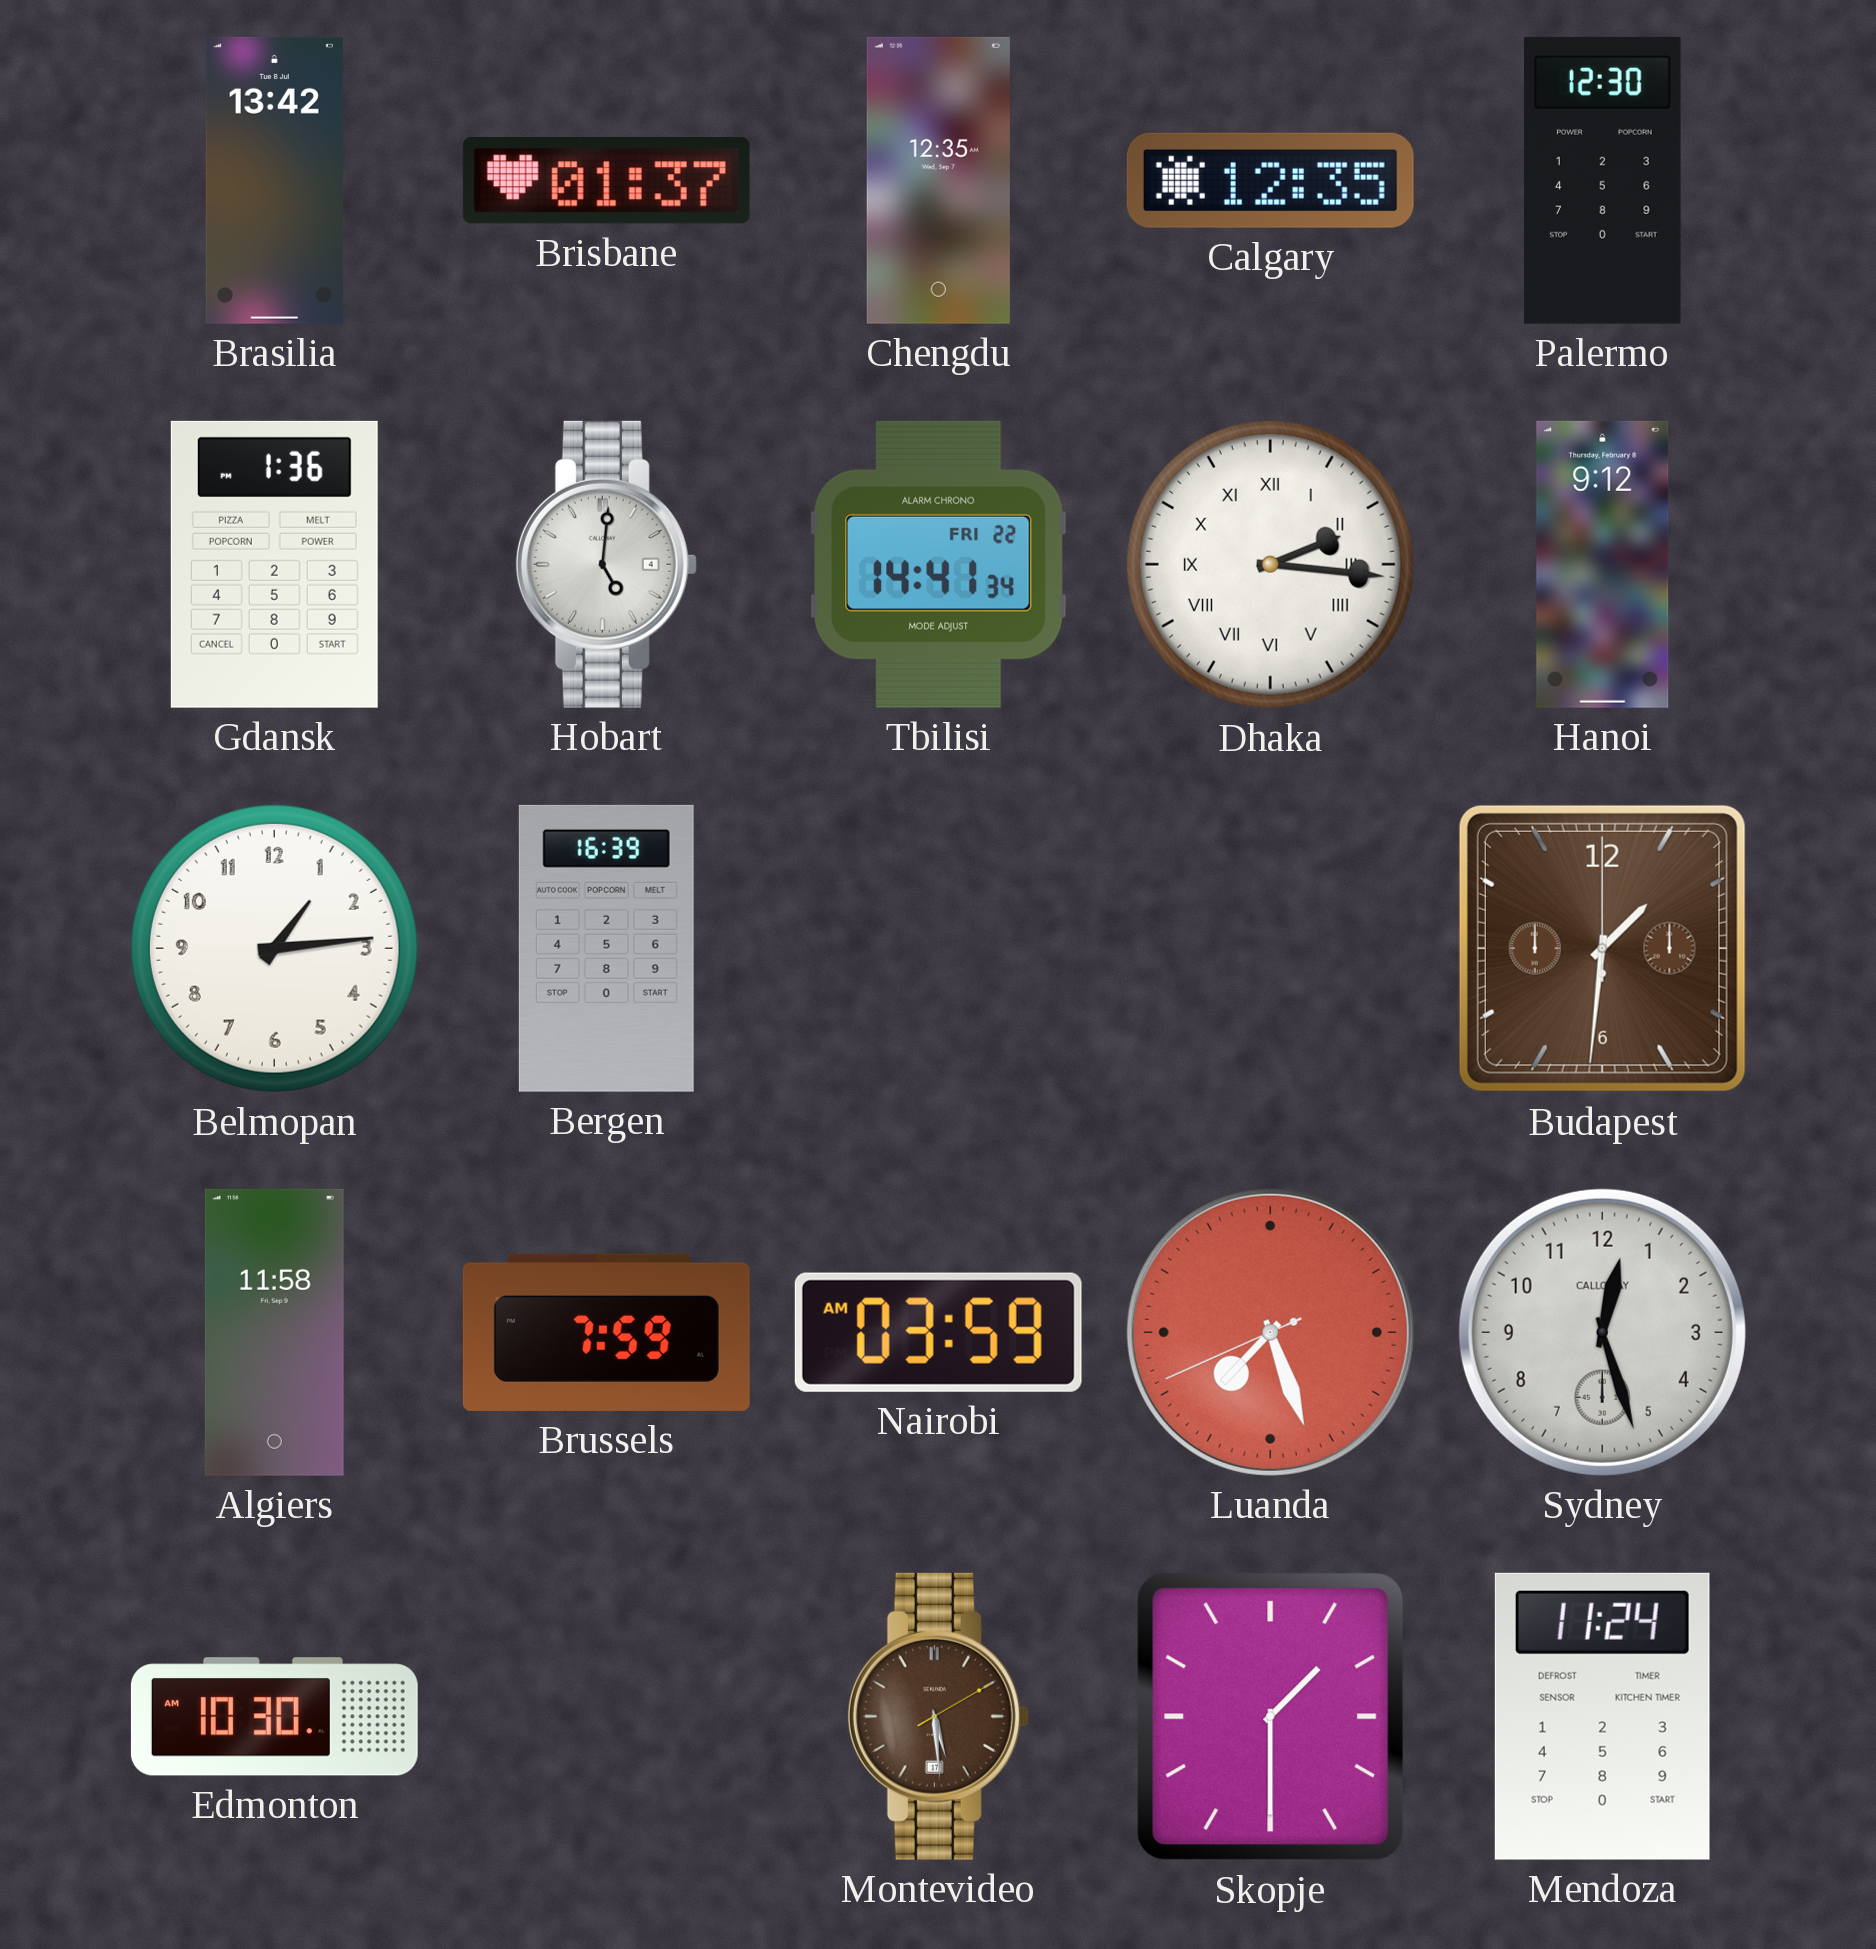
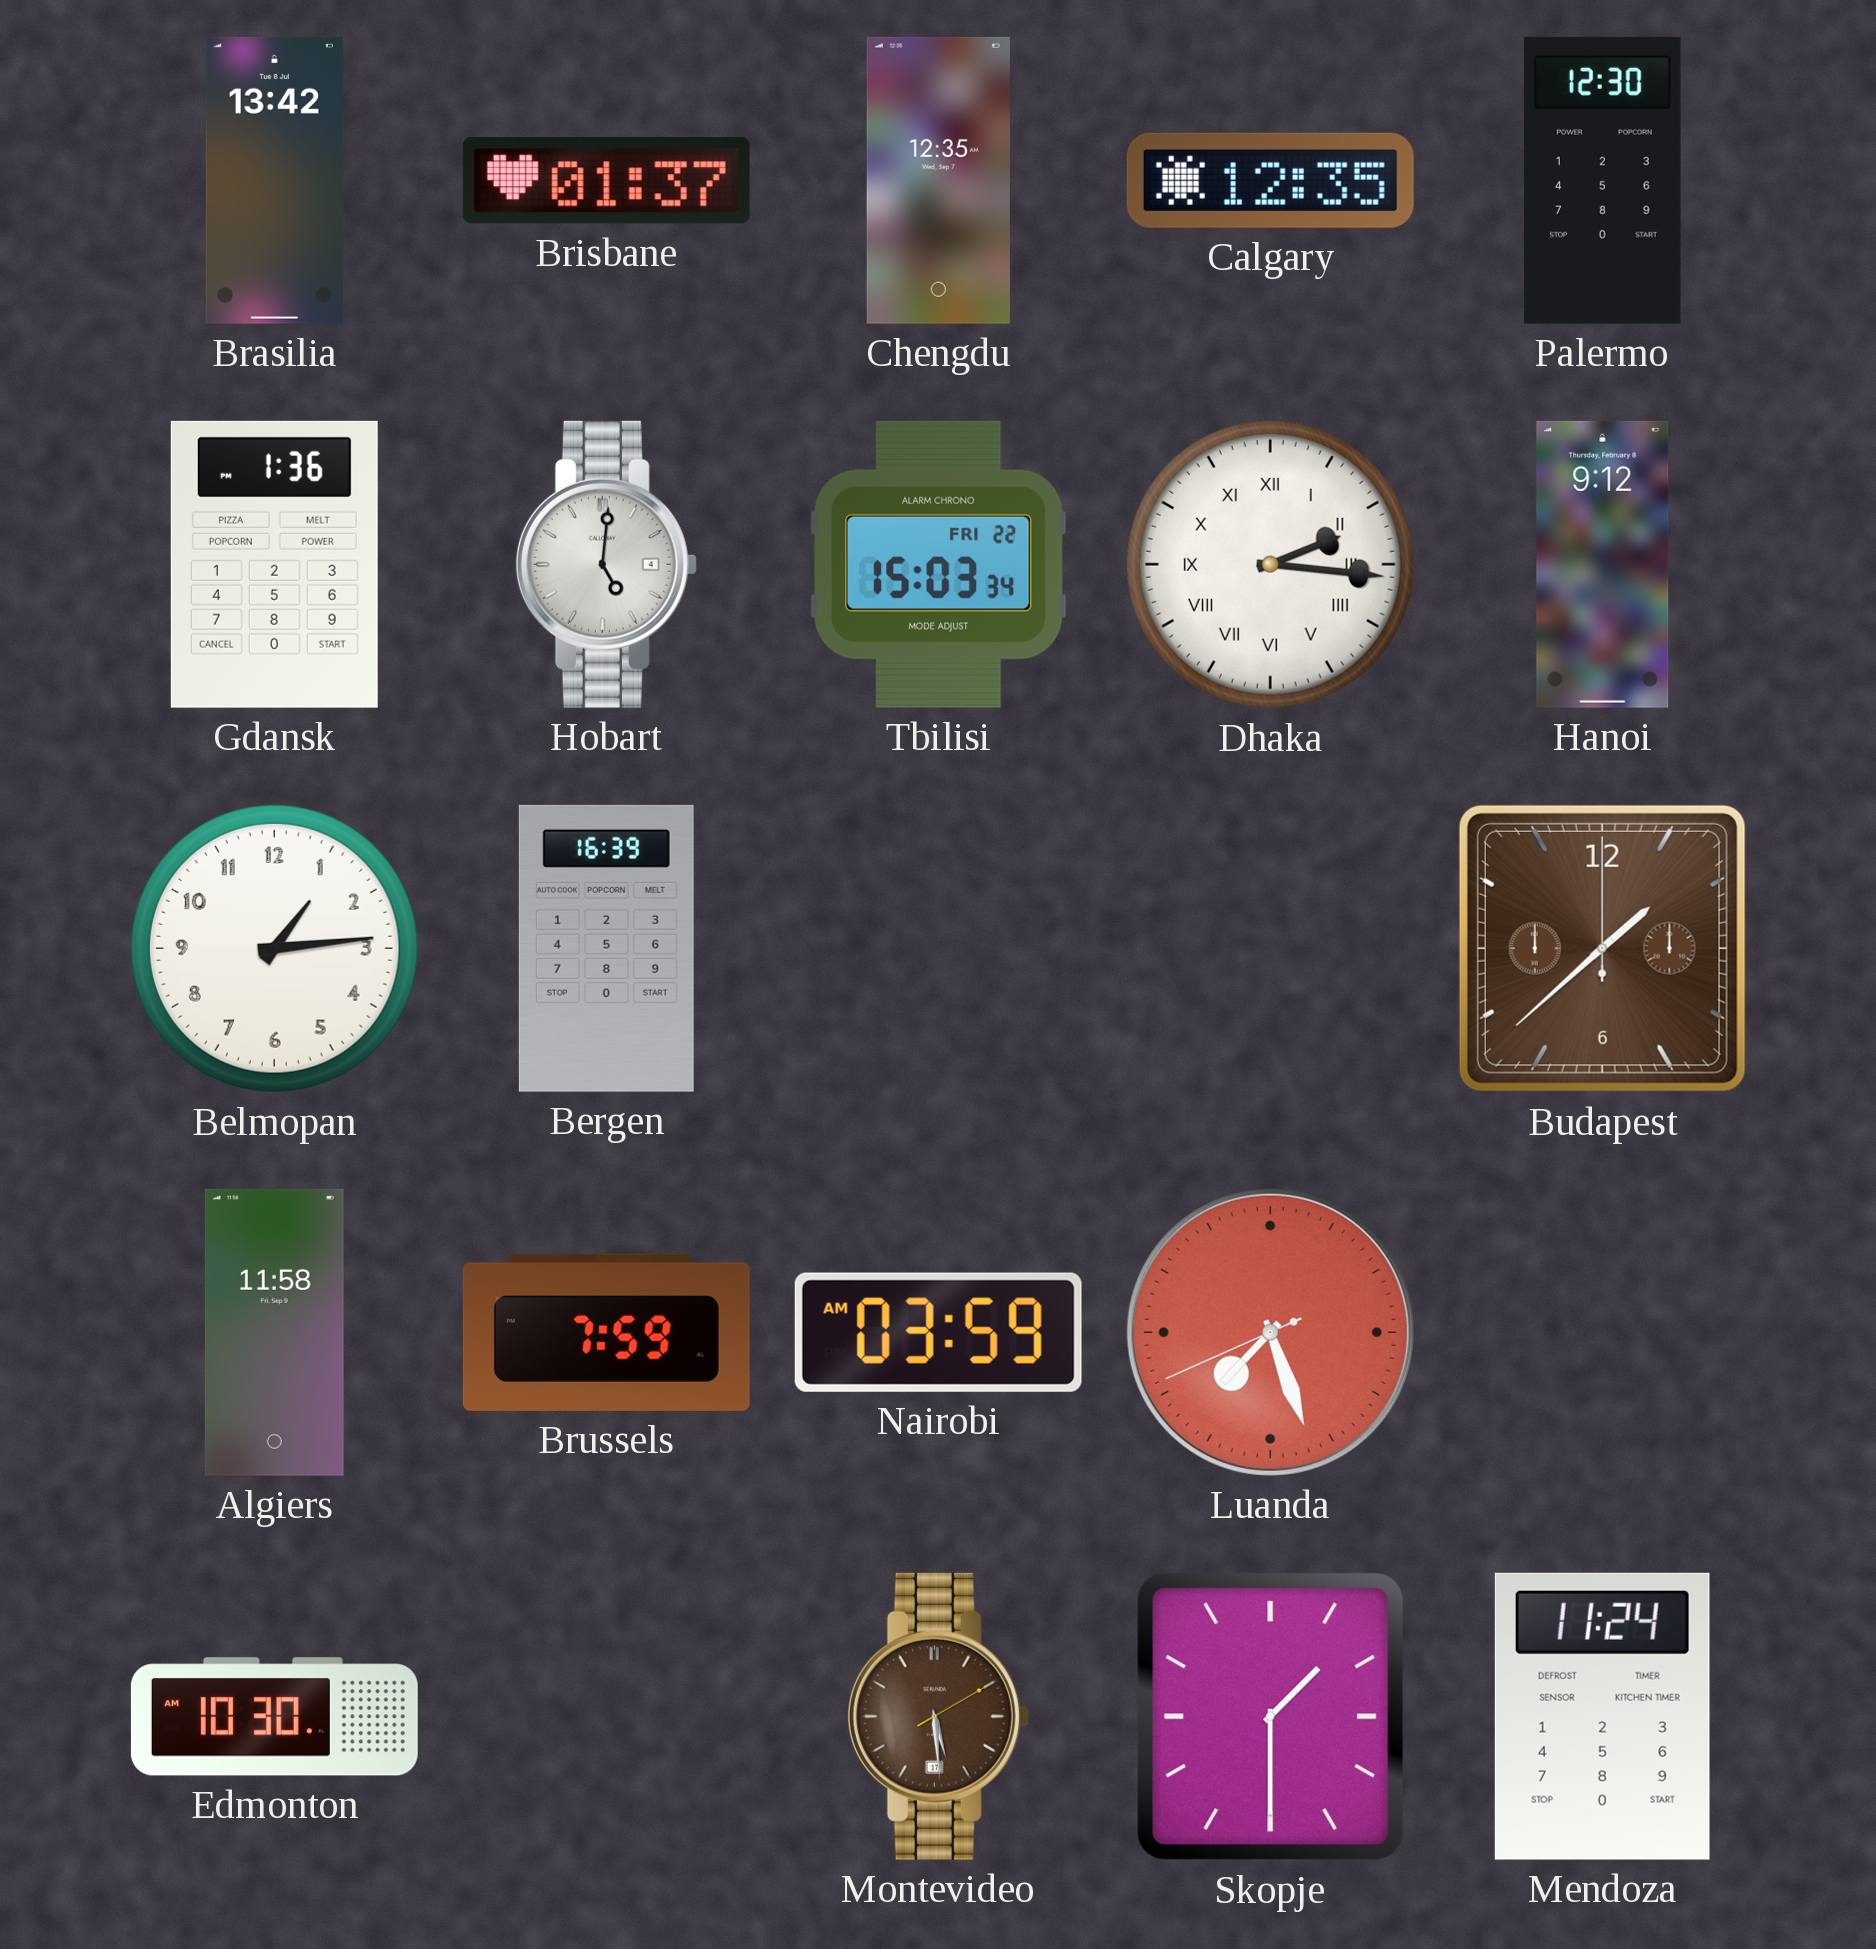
Tbilisi: 14:41 -> 15:03
Budapest: 1:31 -> 1:38
Sydney: 12:27 -> none
